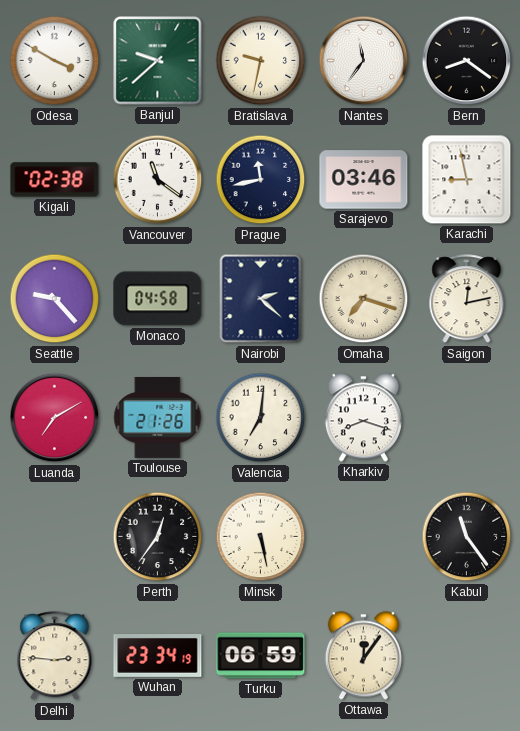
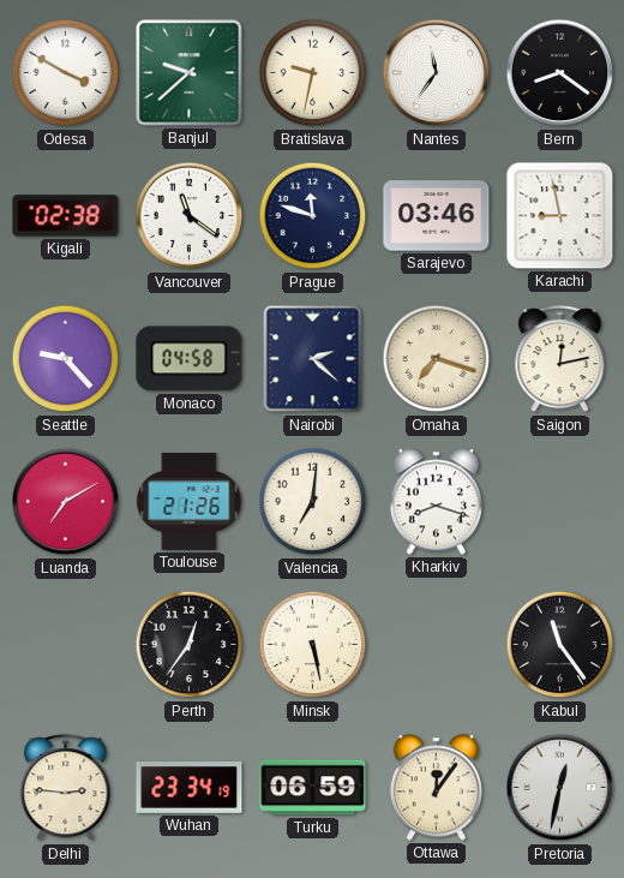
Prague: 11:43 -> 11:48
Pretoria: none -> 12:32
